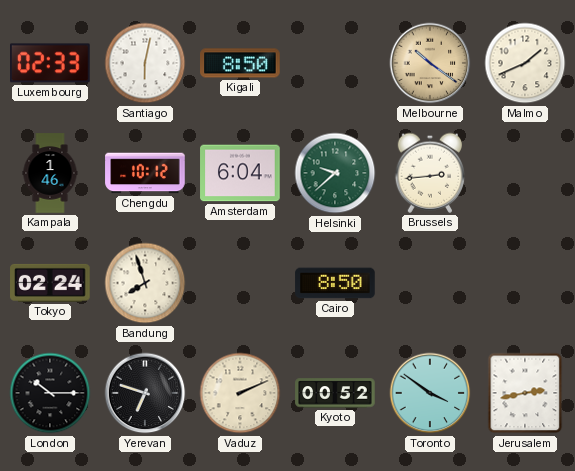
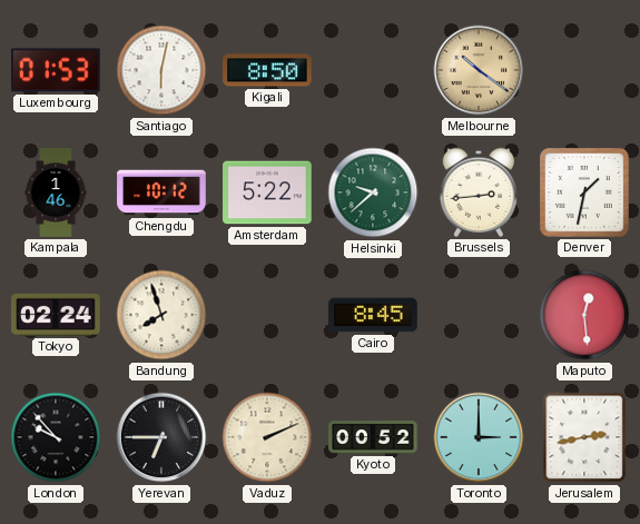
Luxembourg: 02:33 -> 01:53
Malmo: 1:41 -> none
Amsterdam: 6:04 -> 5:22
Denver: none -> 1:32
Cairo: 8:50 -> 8:45
Maputo: none -> 12:29
London: 10:15 -> 9:53
Yerevan: 6:48 -> 6:45
Toronto: 3:51 -> 3:00
